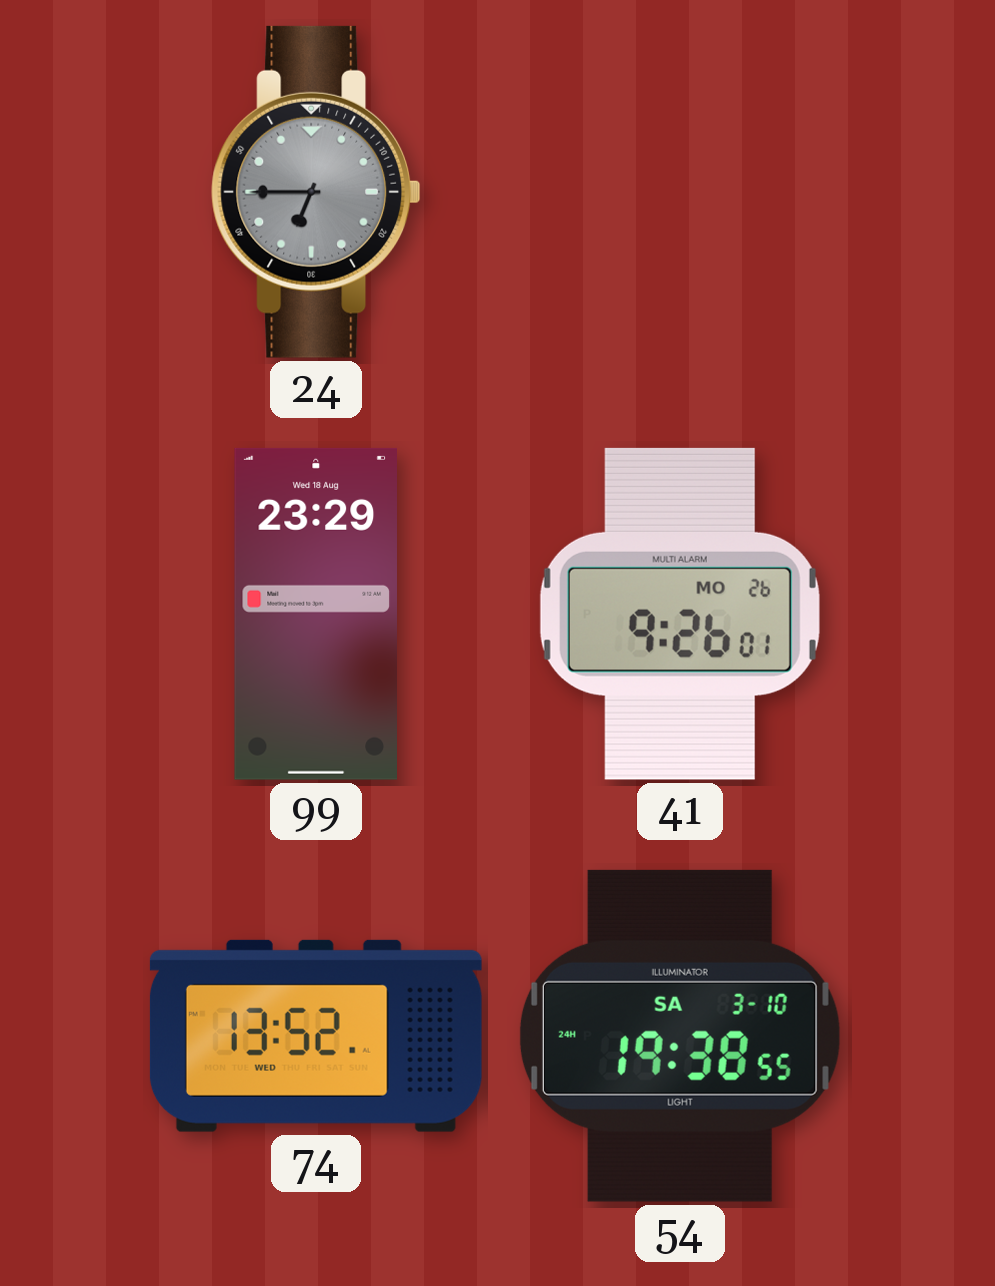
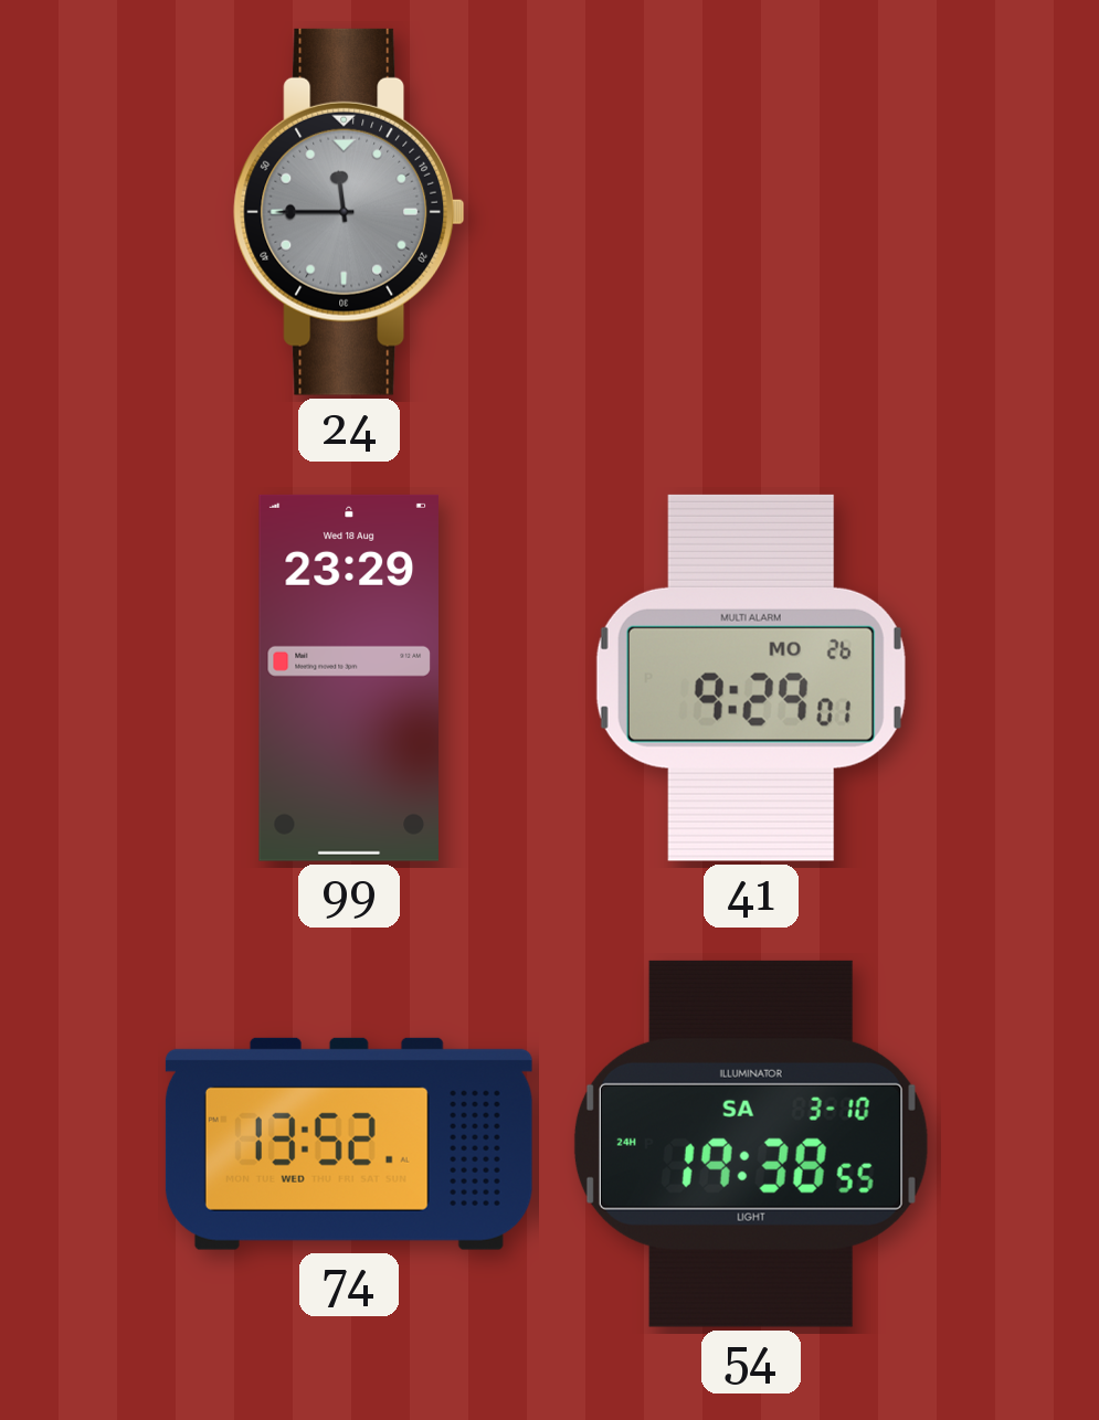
24: 6:45 -> 11:45
41: 9:26 -> 9:29
